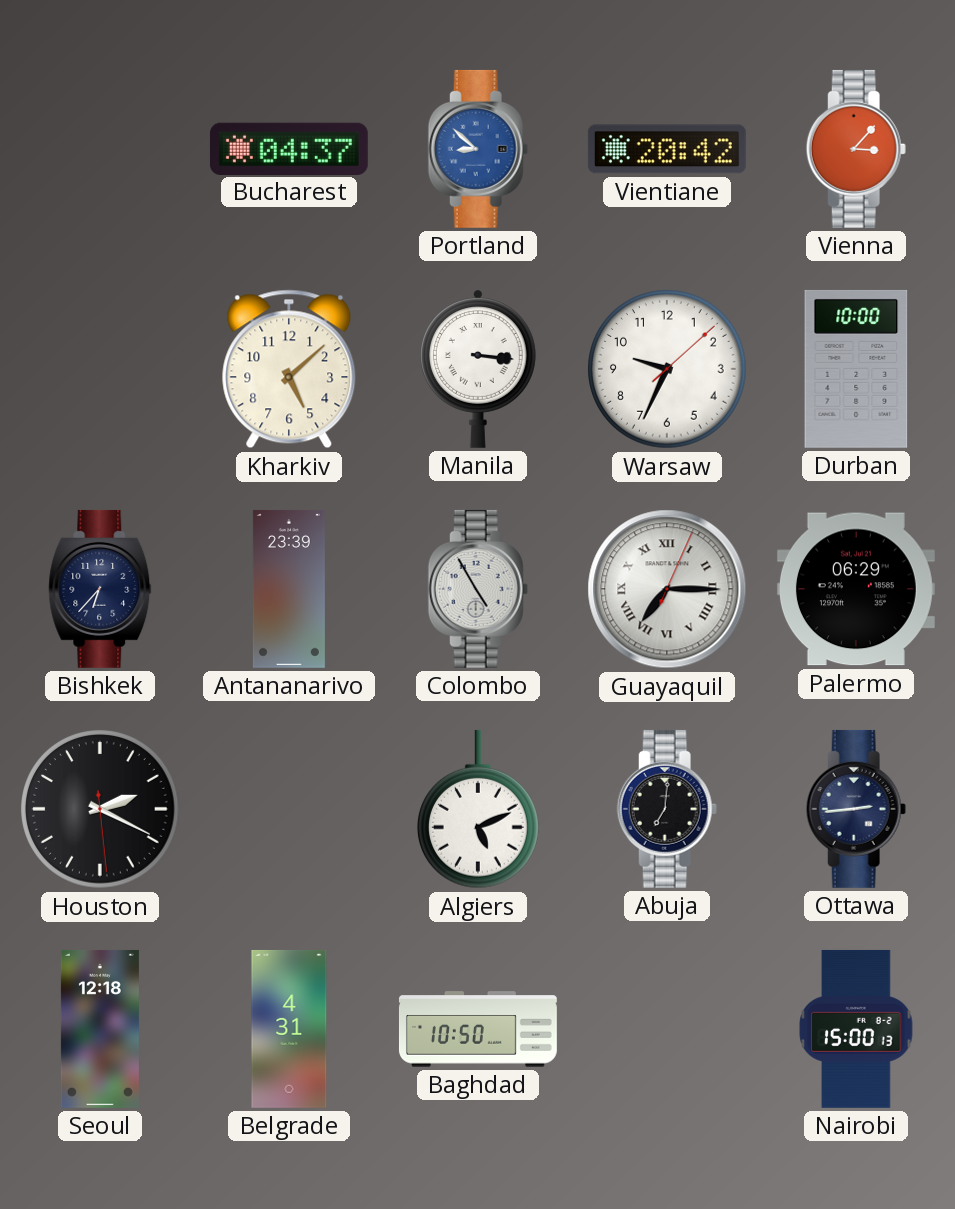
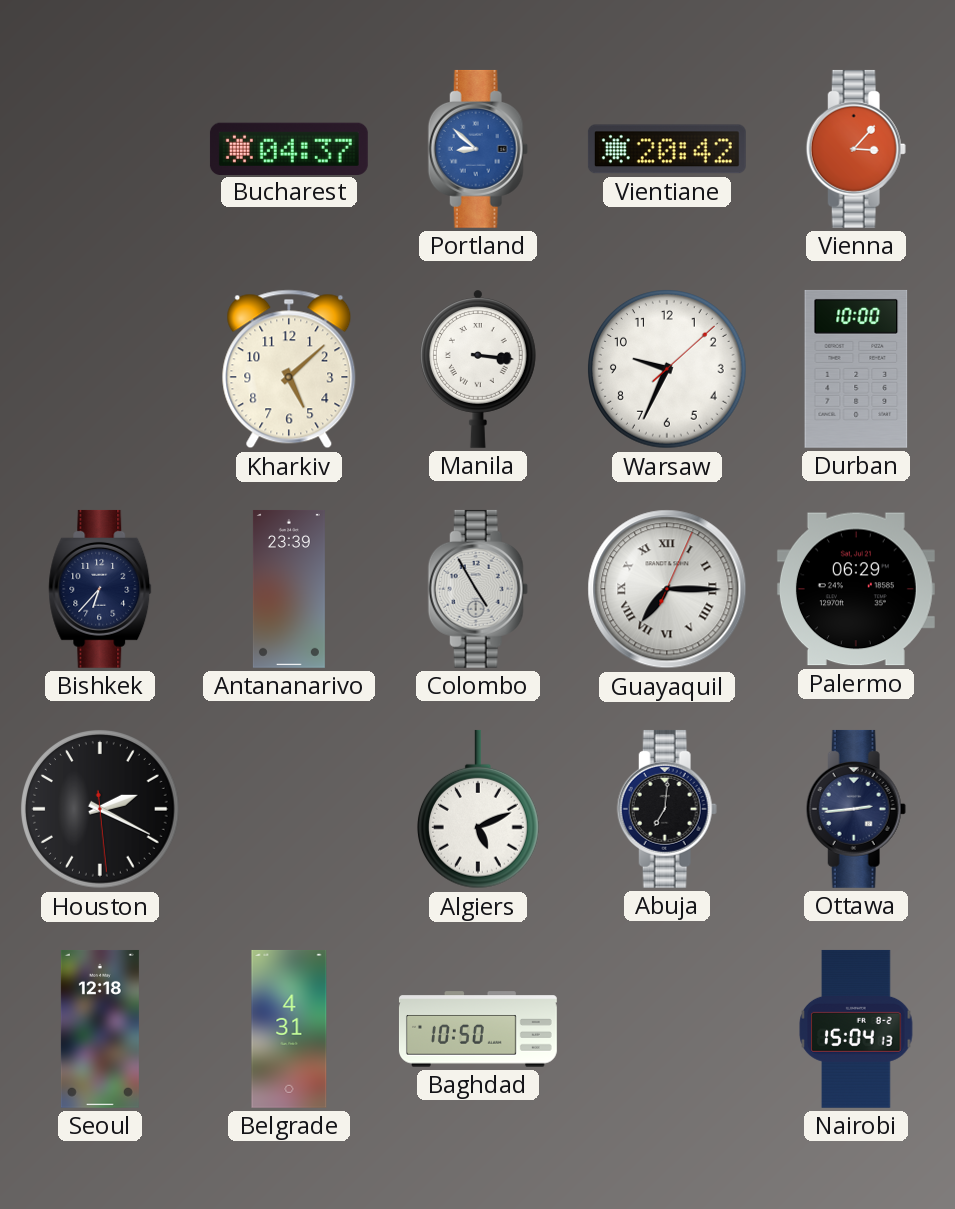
Nairobi: 15:00 -> 15:04
